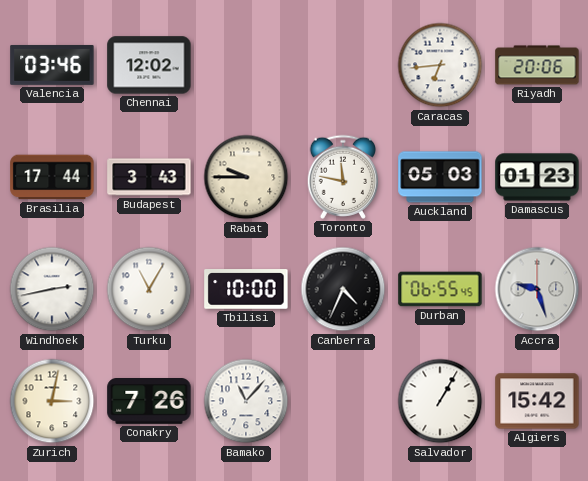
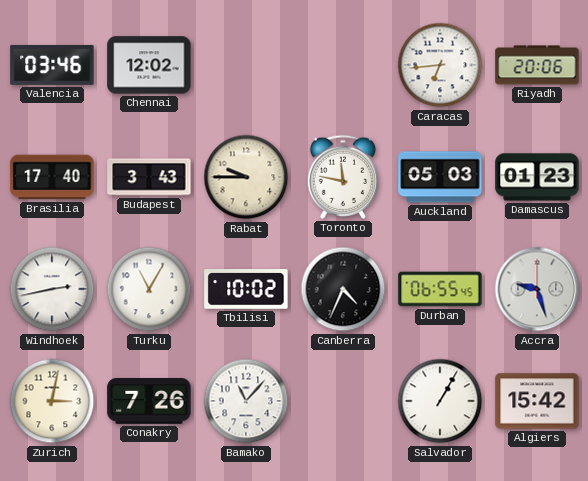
Brasilia: 17:44 -> 17:40
Tbilisi: 10:00 -> 10:02
